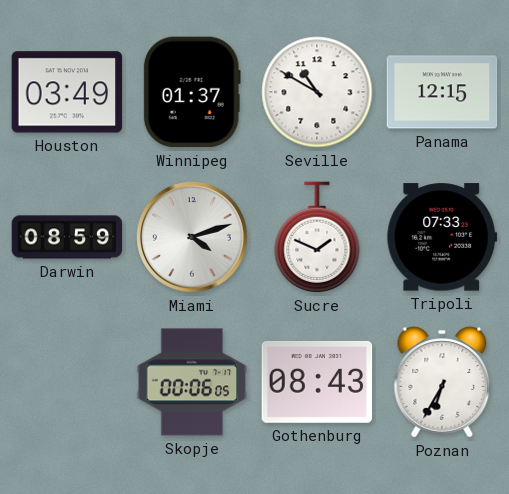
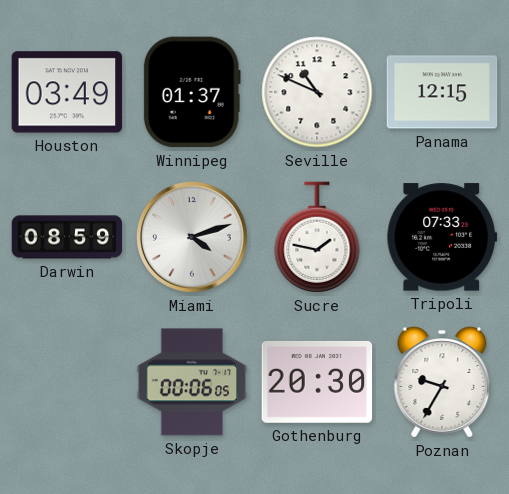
Seville: 10:50 -> 10:49
Sucre: 1:49 -> 1:47
Gothenburg: 08:43 -> 20:30
Poznan: 6:35 -> 9:35
